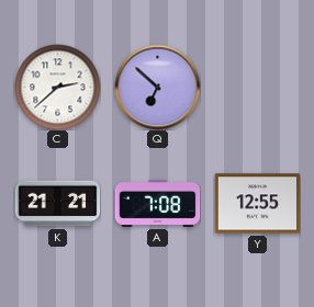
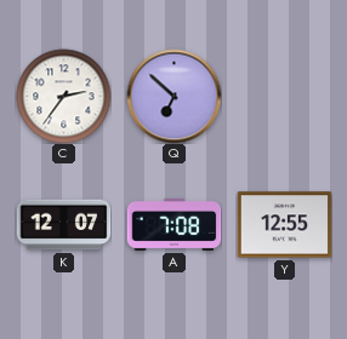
C: 2:38 -> 2:36
K: 21:21 -> 12:07
